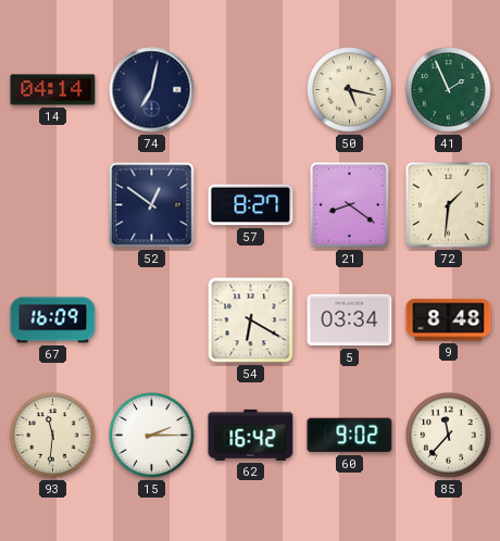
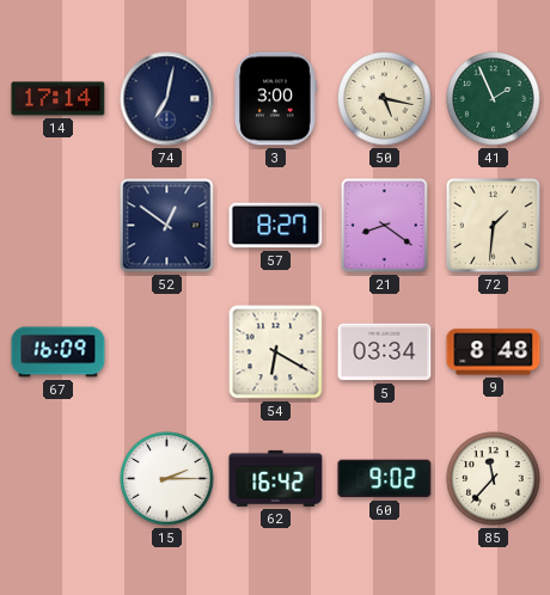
14: 04:14 -> 17:14
3: none -> 3:00
93: 11:31 -> none
